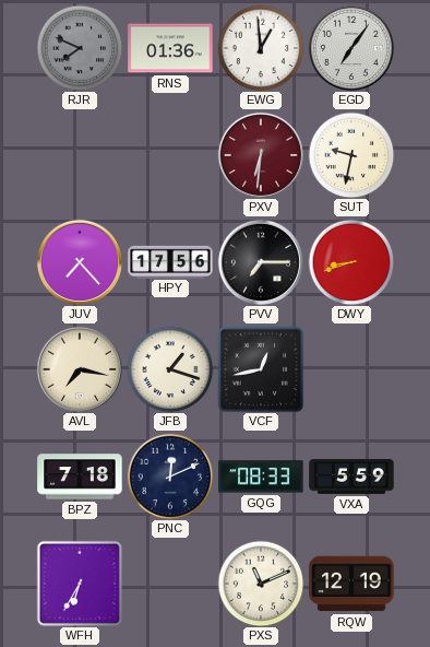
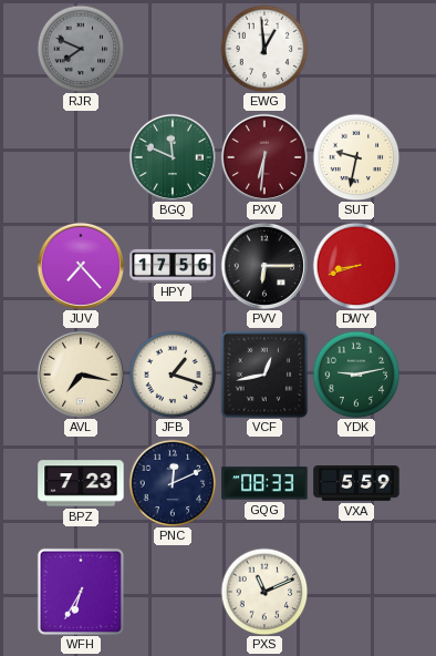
RNS: 01:36 -> none
EGD: 7:06 -> none
BGQ: none -> 11:49
PVV: 7:15 -> 6:15
YDK: none -> 9:13
BPZ: 7:18 -> 7:23
RQW: 12:19 -> none
